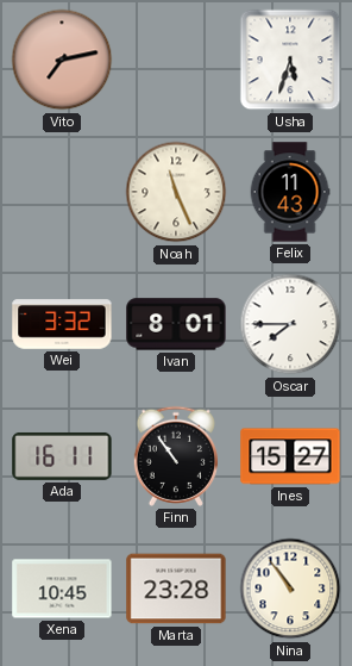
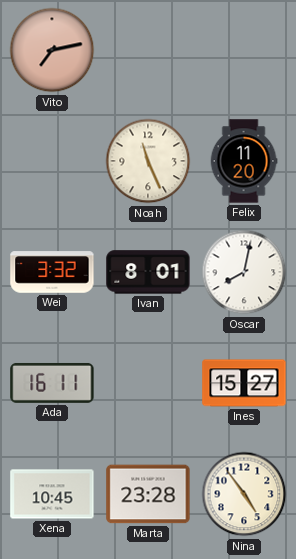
Usha: 5:33 -> none
Felix: 11:43 -> 11:20
Oscar: 7:45 -> 8:02
Finn: 10:54 -> none
Nina: 10:54 -> 4:54
